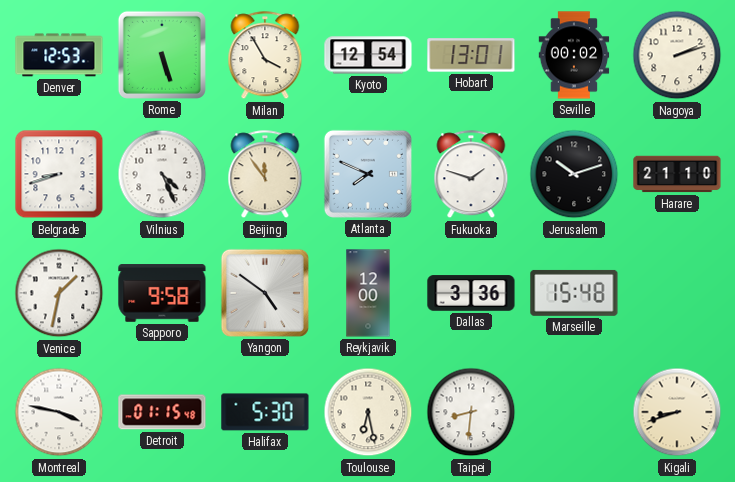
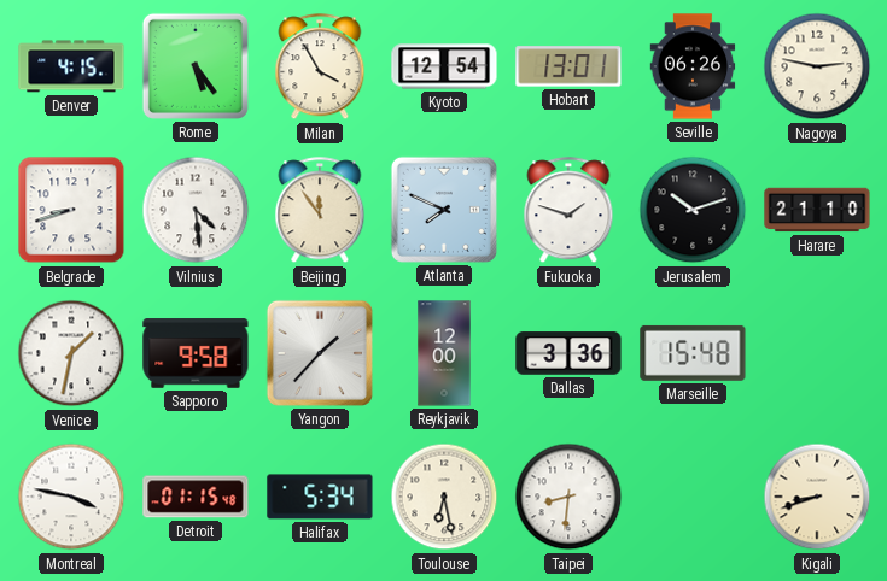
Denver: 12:53 -> 4:15
Rome: 5:27 -> 5:24
Seville: 00:02 -> 06:26
Nagoya: 2:12 -> 2:47
Vilnius: 4:26 -> 4:29
Yangon: 4:51 -> 1:37
Halifax: 5:30 -> 5:34
